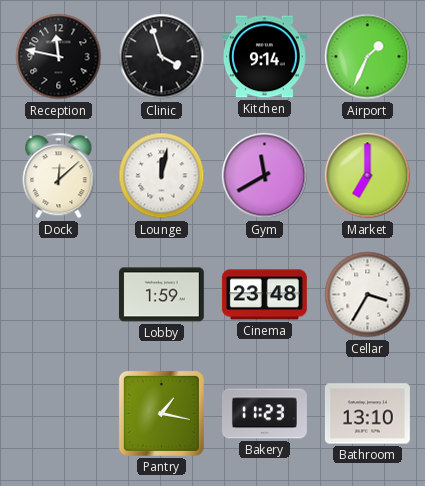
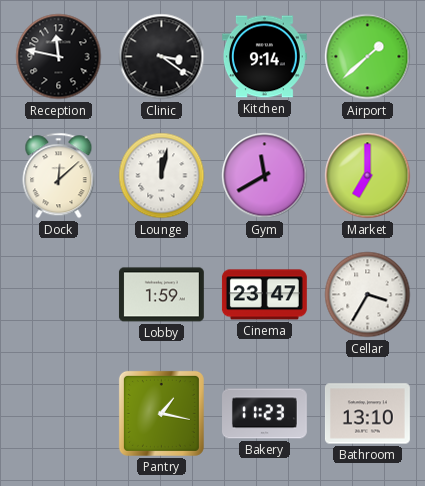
Clinic: 3:57 -> 3:21
Airport: 1:34 -> 1:38
Cinema: 23:48 -> 23:47
